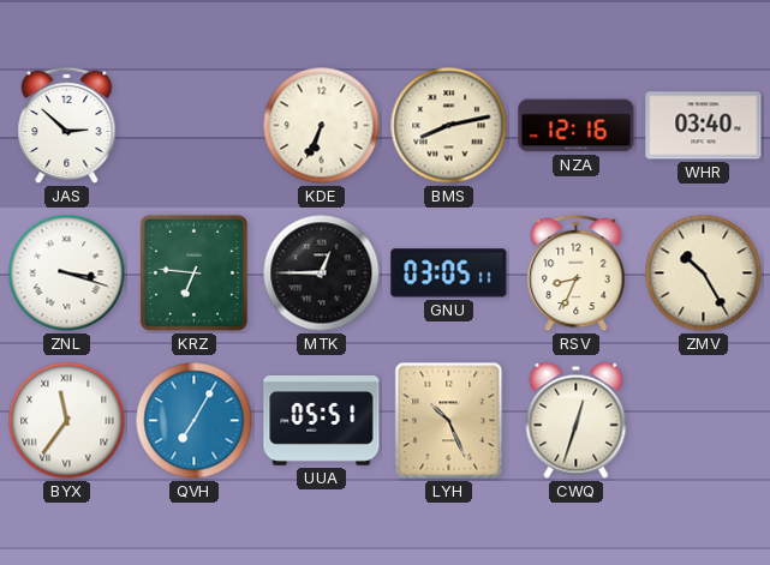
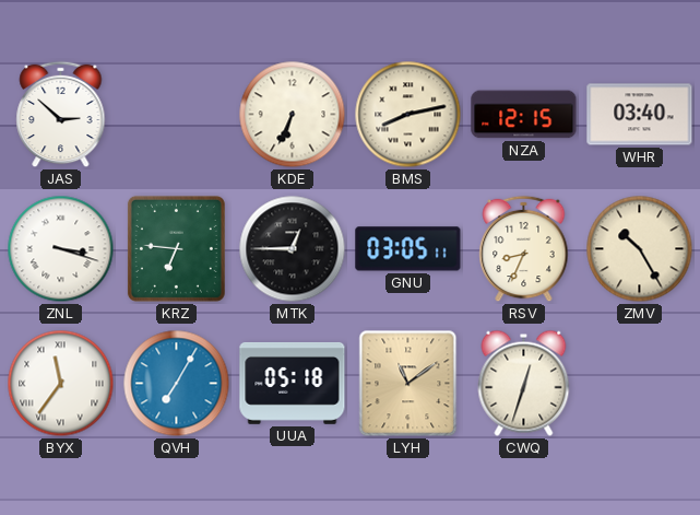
NZA: 12:16 -> 12:15
UUA: 05:51 -> 05:18
LYH: 10:26 -> 11:09
